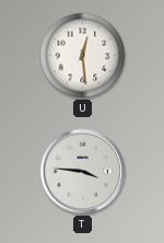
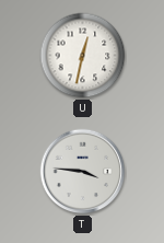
U: 12:29 -> 12:32
